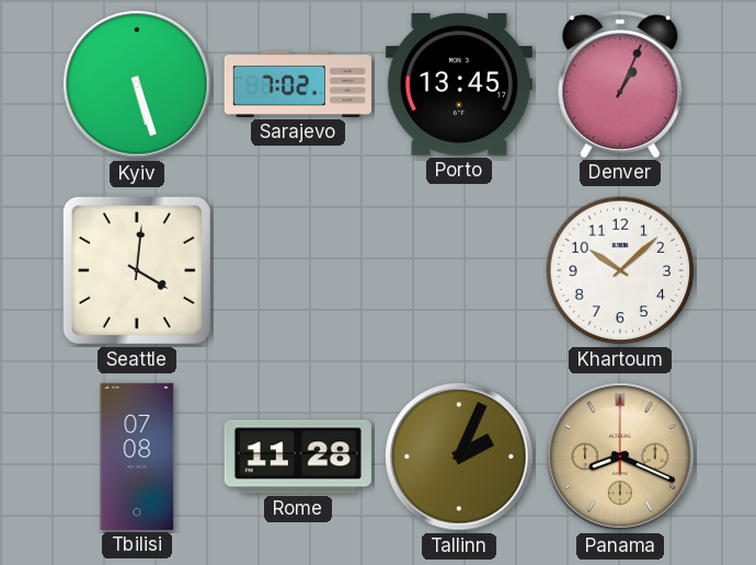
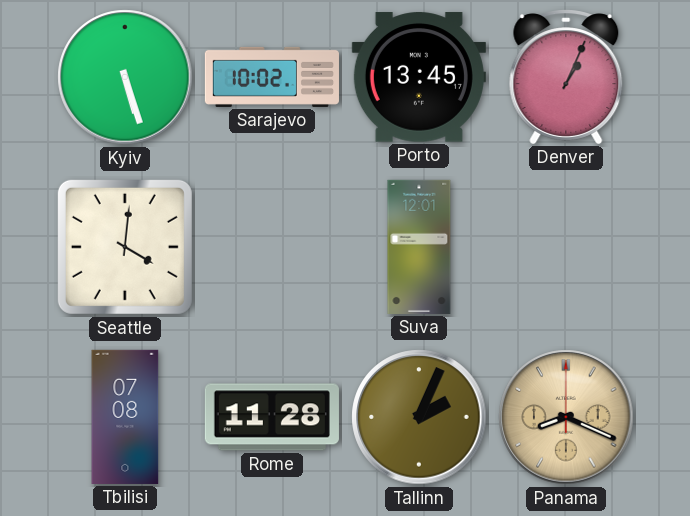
Sarajevo: 7:02 -> 10:02
Suva: none -> 12:01
Khartoum: 10:08 -> none
